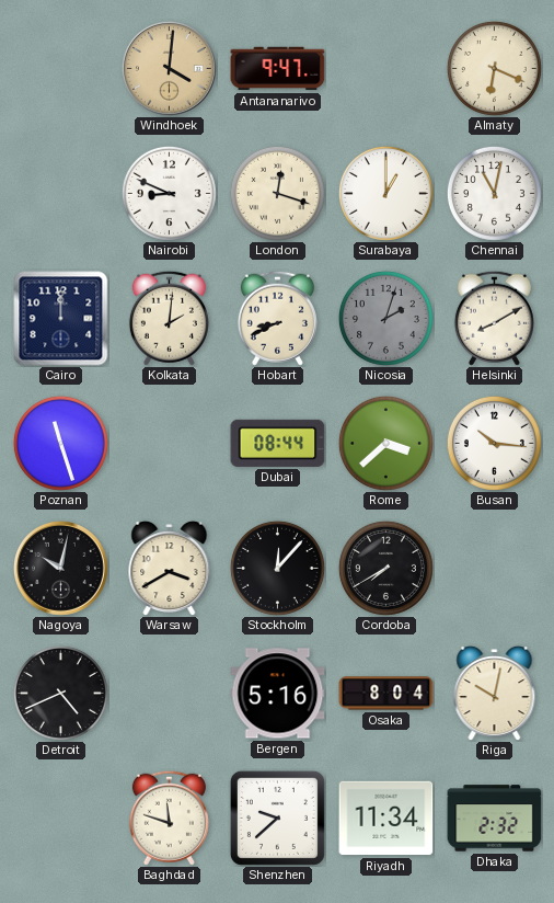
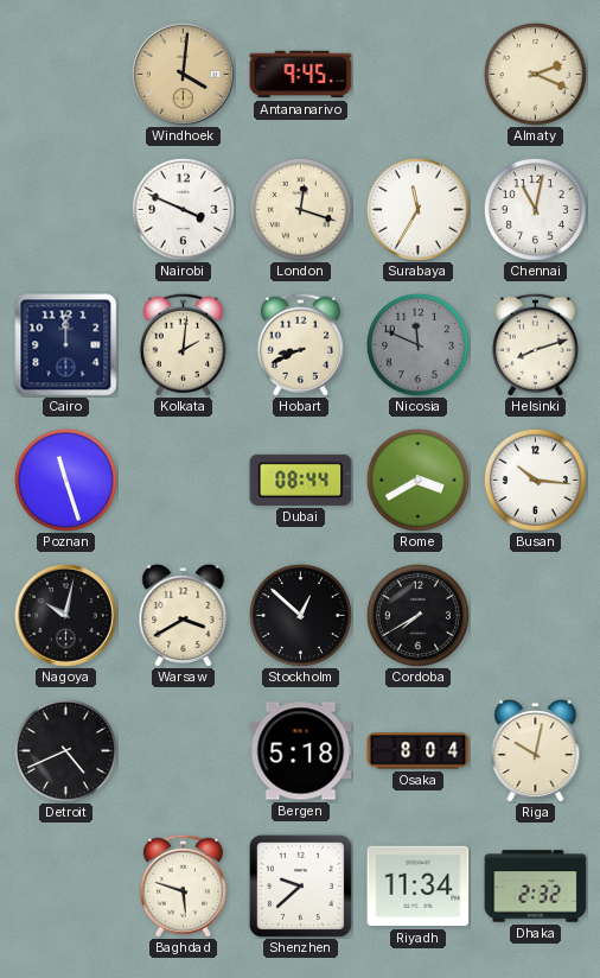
Antananarivo: 9:47 -> 9:45
Almaty: 6:19 -> 2:19
Nairobi: 8:49 -> 3:49
Surabaya: 1:00 -> 11:35
Nicosia: 2:03 -> 11:49
Helsinki: 8:10 -> 8:12
Rome: 3:38 -> 3:40
Stockholm: 12:07 -> 12:52
Bergen: 5:16 -> 5:18
Baghdad: 11:48 -> 5:48
